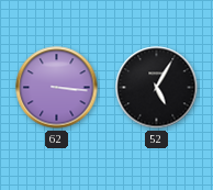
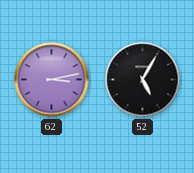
62: 3:16 -> 3:13
